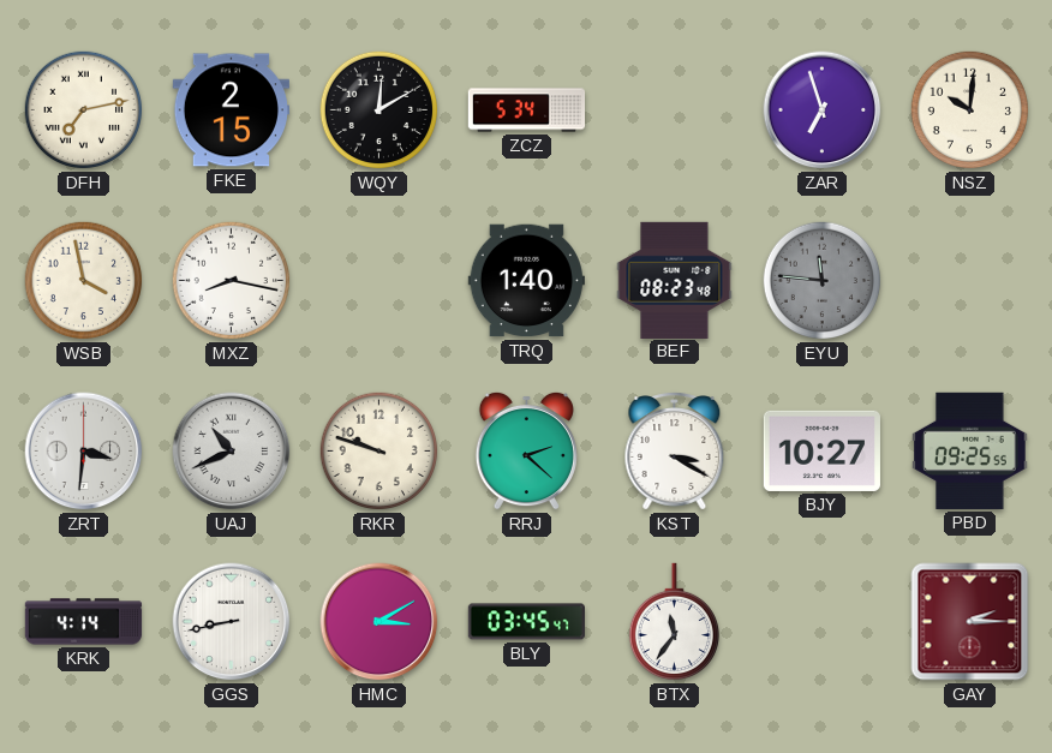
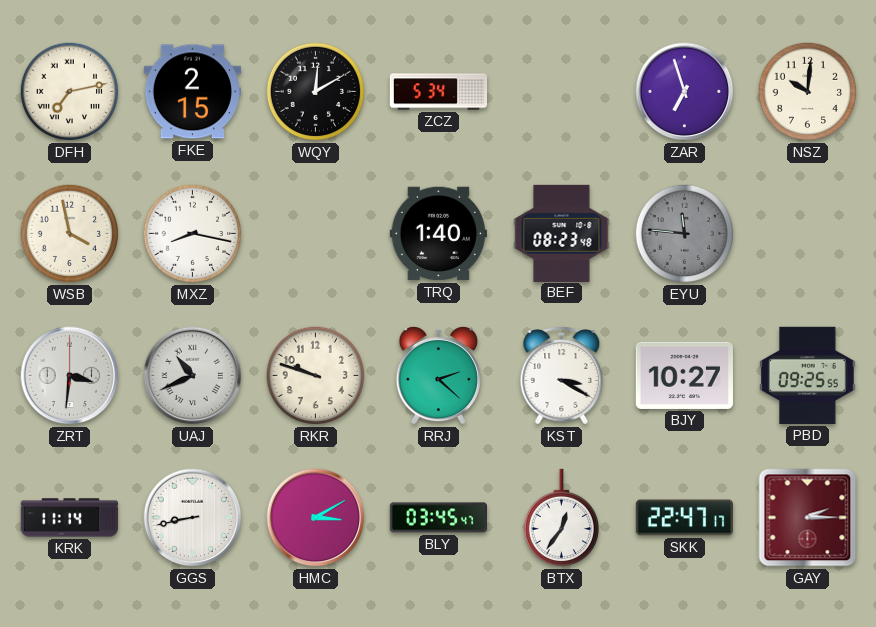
KRK: 4:14 -> 11:14
BTX: 11:36 -> 12:36
SKK: none -> 22:47
